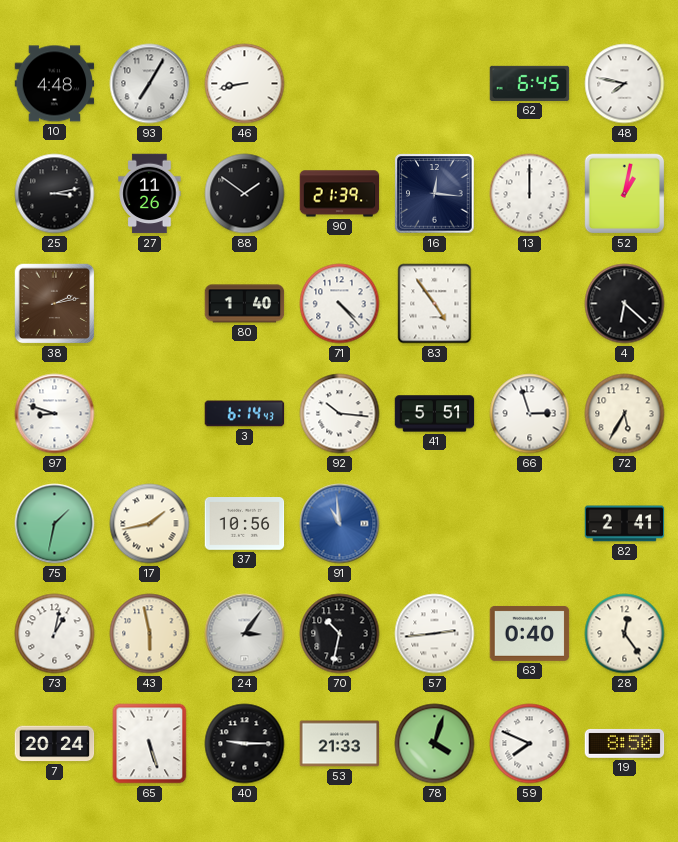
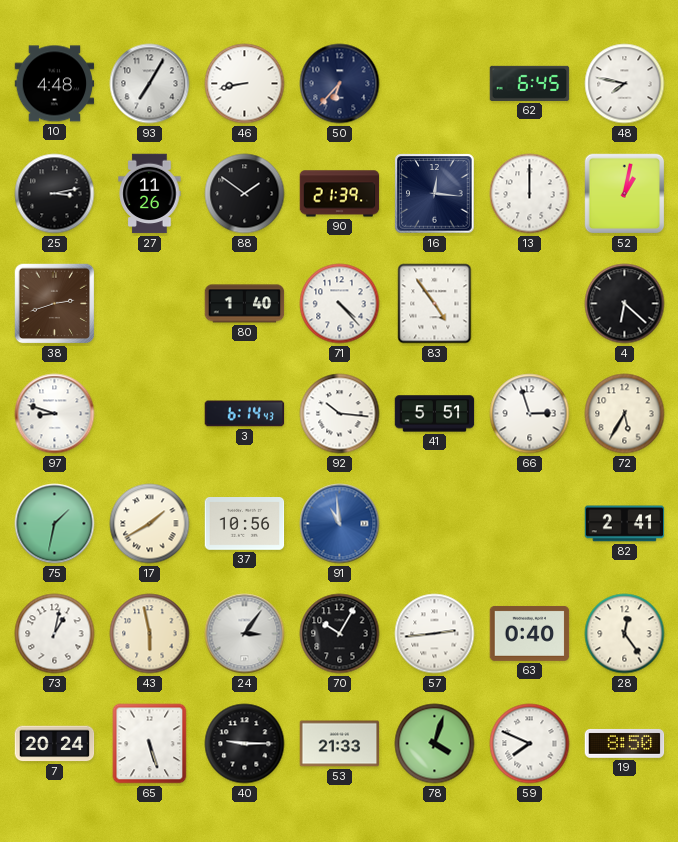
50: none -> 6:37
38: 2:13 -> 2:42
17: 1:43 -> 1:40
70: 10:32 -> 10:05
